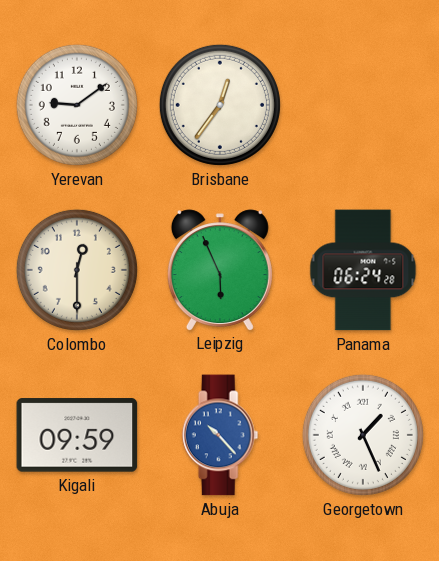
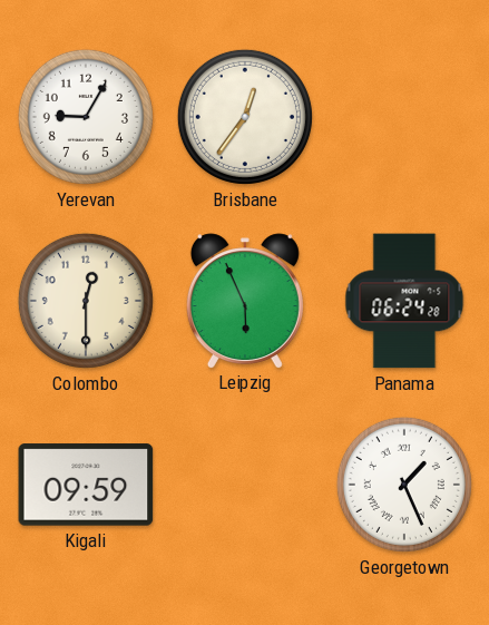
Yerevan: 9:09 -> 9:05
Abuja: 10:23 -> none
